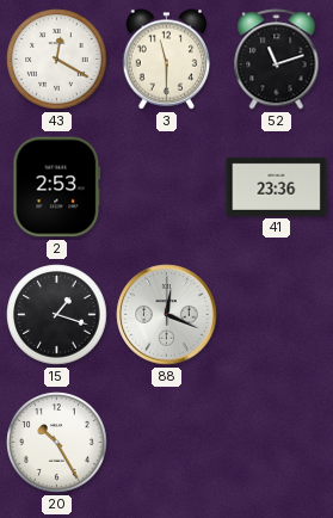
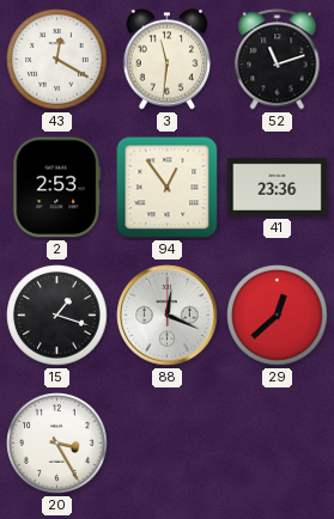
3: 11:30 -> 11:31
94: none -> 12:54
29: none -> 12:38
20: 10:25 -> 3:25
